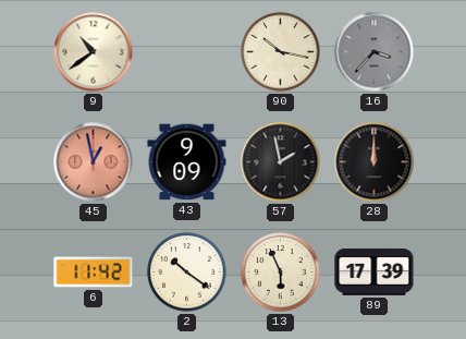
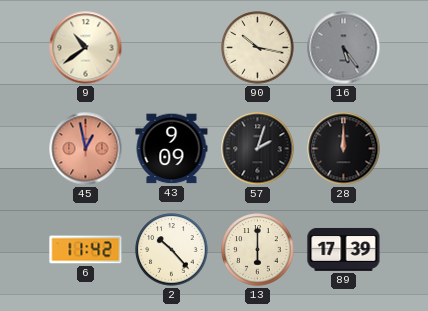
16: 3:37 -> 5:24
57: 1:58 -> 2:03
2: 10:21 -> 10:23
13: 5:56 -> 6:00
